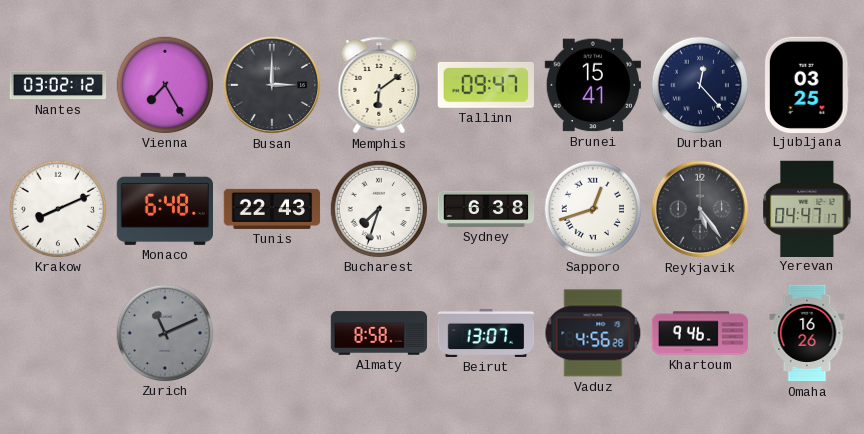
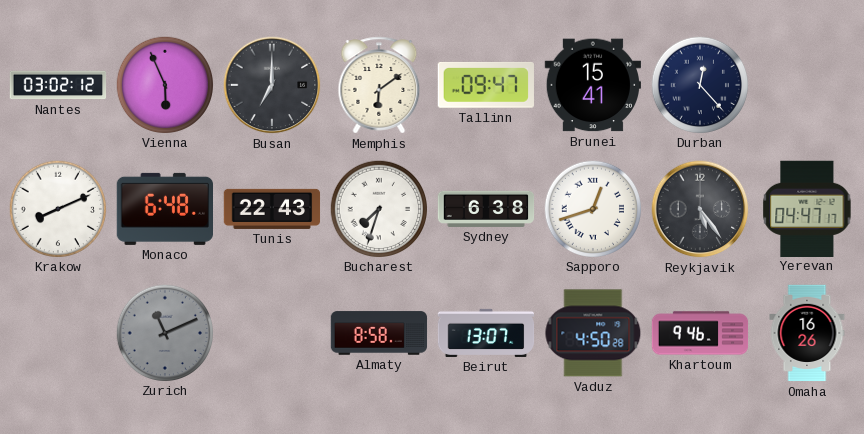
Vienna: 7:25 -> 5:56
Busan: 3:00 -> 7:00
Ljubljana: 03:25 -> none
Vaduz: 4:56 -> 4:50
